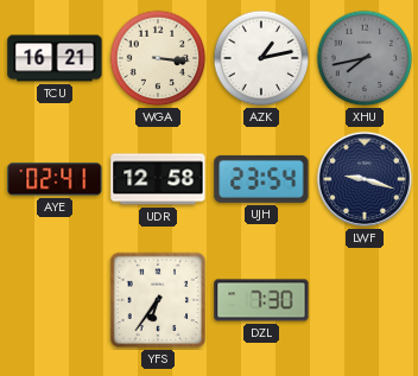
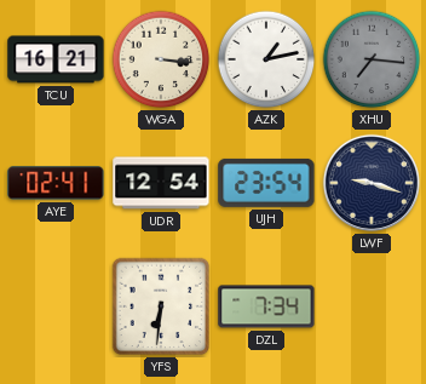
XHU: 7:43 -> 7:16
UDR: 12:58 -> 12:54
YFS: 6:36 -> 6:31
DZL: 7:30 -> 7:34
